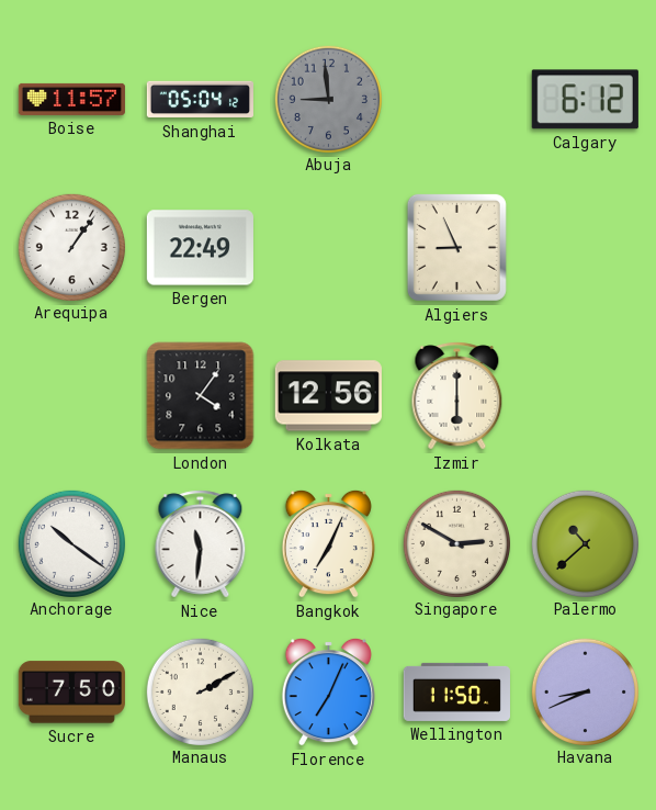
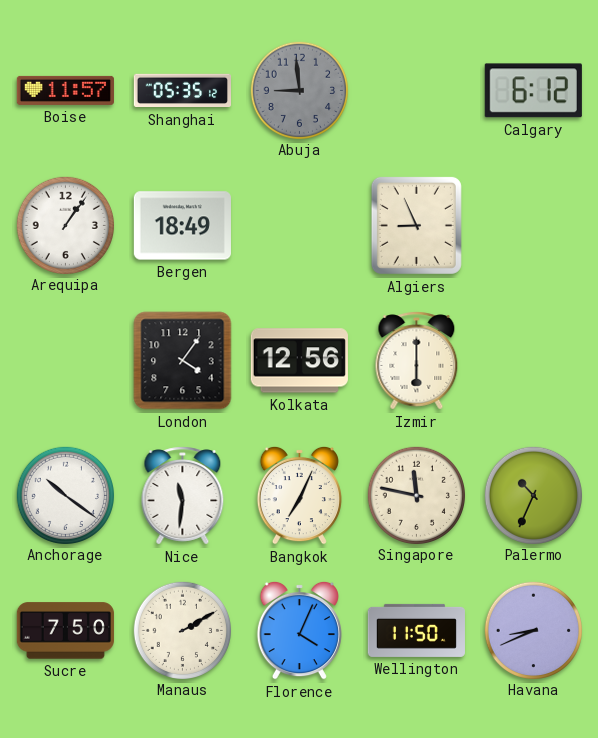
Shanghai: 05:04 -> 05:35
Bergen: 22:49 -> 18:49
Singapore: 2:50 -> 11:47
Palermo: 10:38 -> 10:34
Florence: 7:04 -> 4:04
